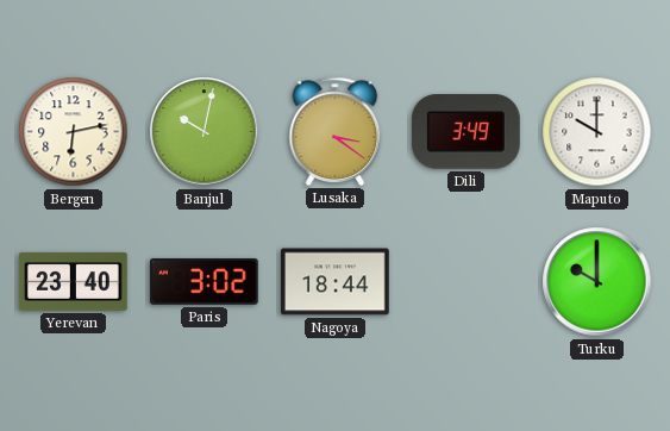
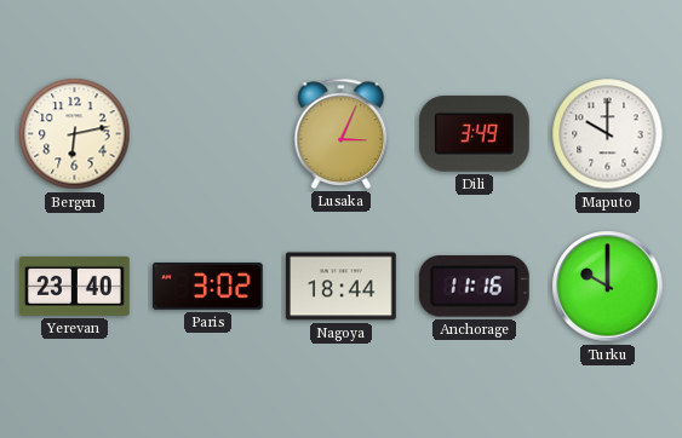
Banjul: 10:02 -> none
Lusaka: 3:21 -> 3:04
Anchorage: none -> 11:16
